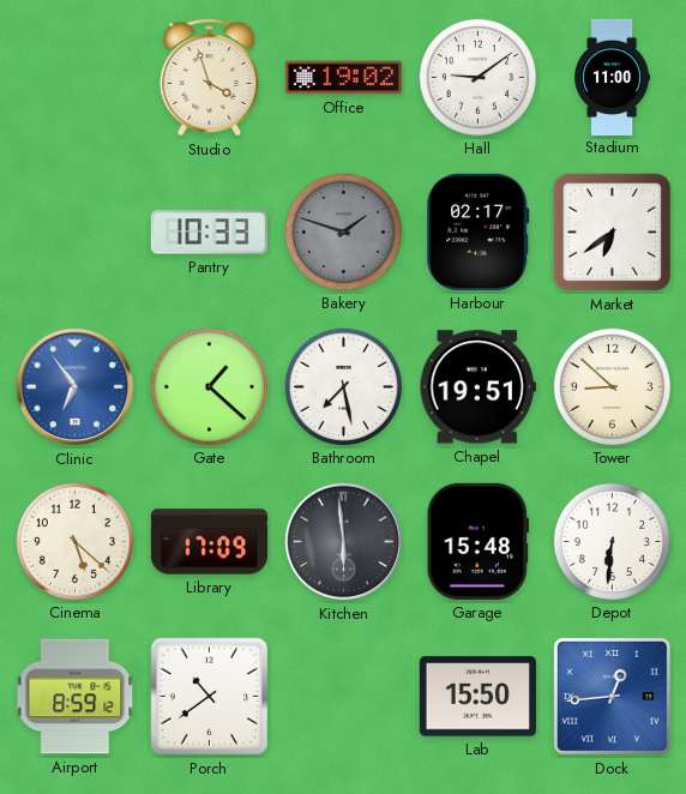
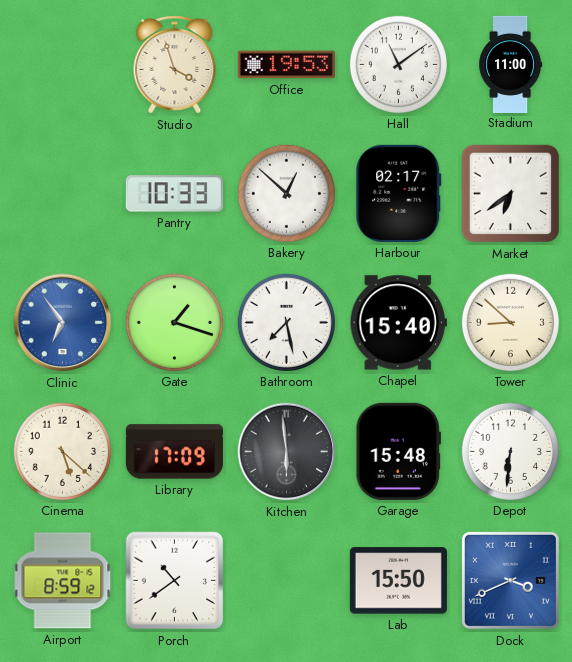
Office: 19:02 -> 19:53
Hall: 9:09 -> 11:09
Bakery: 1:48 -> 12:52
Bakery dial: grey -> white
Gate: 1:22 -> 1:18
Chapel: 19:51 -> 15:40
Dock: 12:44 -> 3:41
